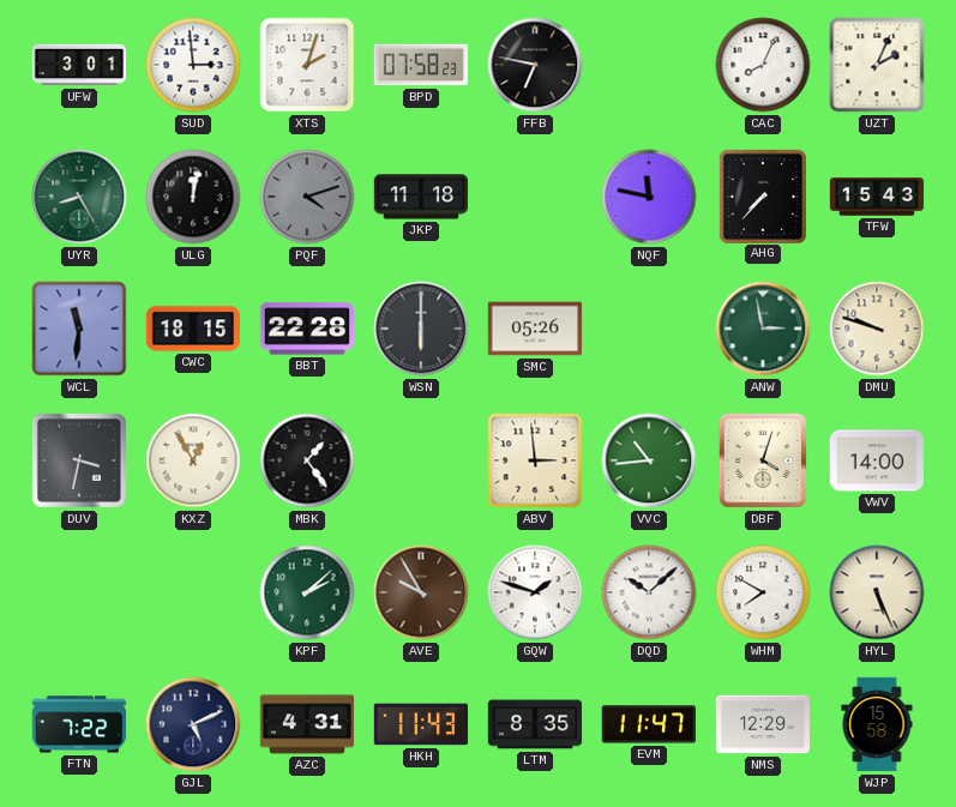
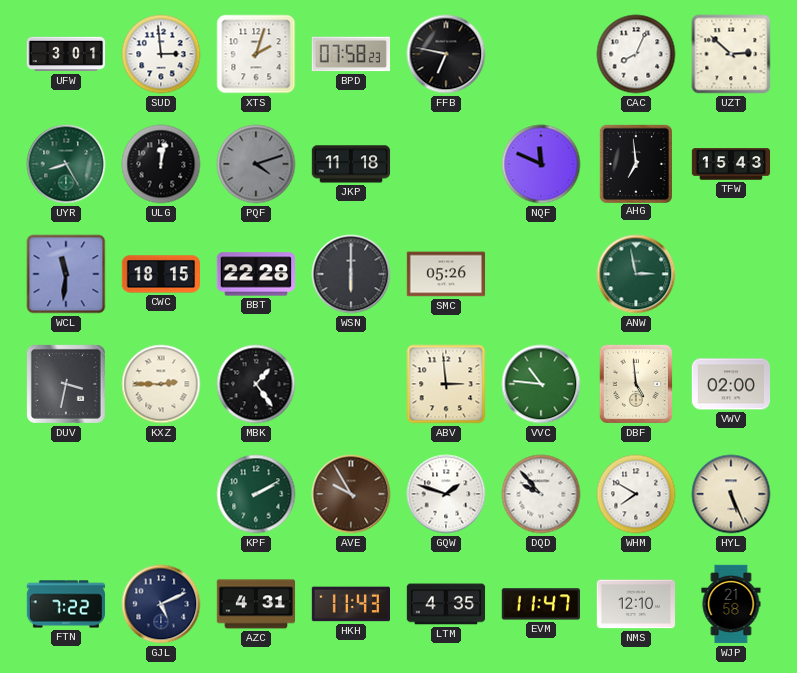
UZT: 2:04 -> 2:52
NQF: 11:47 -> 11:49
AHG: 7:37 -> 6:59
DMU: 9:48 -> none
KXZ: 12:55 -> 2:45
VVC: 10:44 -> 10:46
DBF: 4:03 -> 4:59
VWV: 14:00 -> 02:00
KPF: 2:08 -> 2:10
DQD: 10:08 -> 9:53
LTM: 8:35 -> 4:35
NMS: 12:29 -> 12:10
WJP: 15:58 -> 21:58
